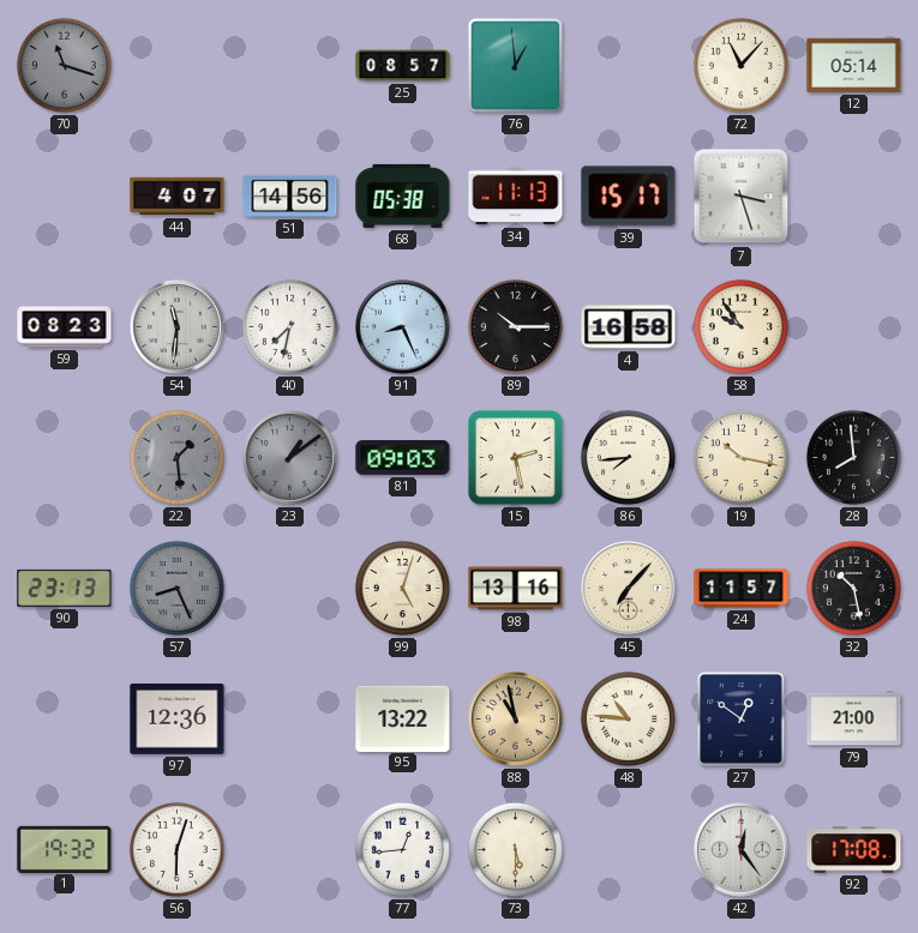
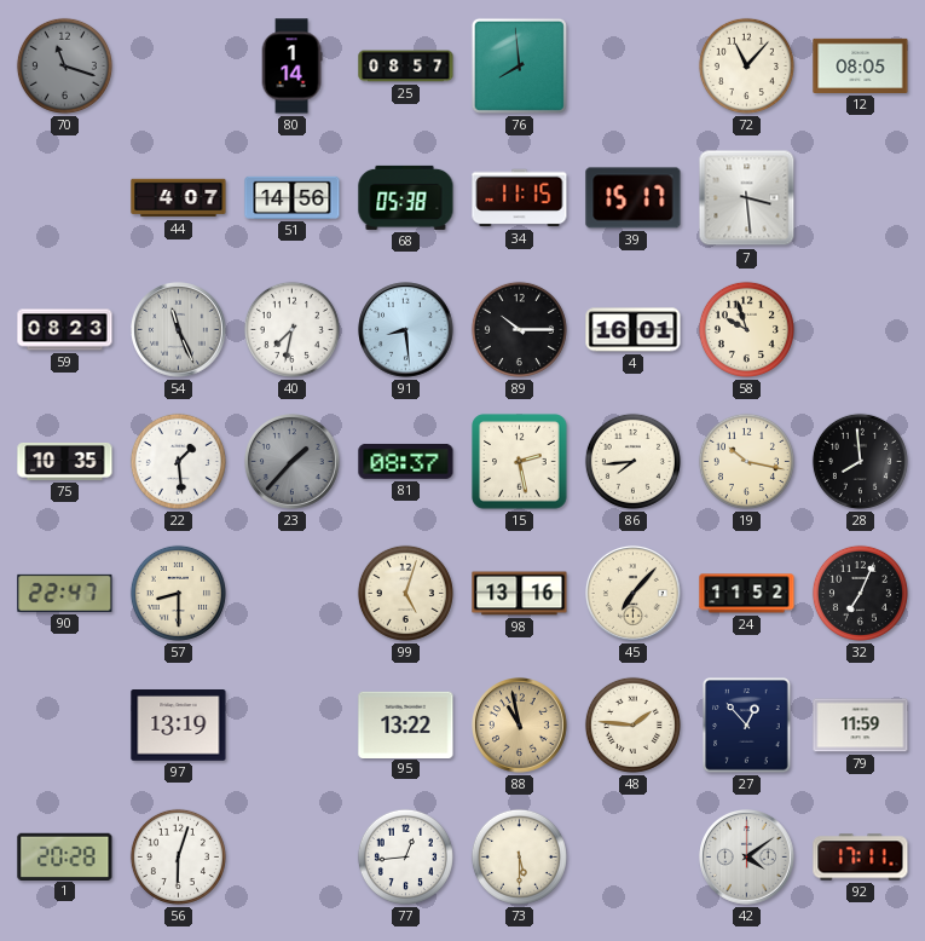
80: none -> 1:14
76: 12:59 -> 7:59
12: 05:14 -> 08:05
34: 11:13 -> 11:15
7: 3:27 -> 3:29
54: 11:31 -> 11:26
91: 8:26 -> 8:29
4: 16:58 -> 16:01
58: 9:54 -> 9:57
75: none -> 10:35
22 dial: grey -> white
23: 1:09 -> 1:37
81: 09:03 -> 08:37
90: 23:13 -> 22:47
57: 8:26 -> 8:30
57 dial: grey -> cream
24: 11:57 -> 11:52
32: 10:28 -> 7:04
97: 12:36 -> 13:19
48: 10:46 -> 1:46
27: 12:51 -> 12:53
79: 21:00 -> 11:59
1: 19:32 -> 20:28
42: 12:24 -> 4:09
92: 17:08 -> 17:11
